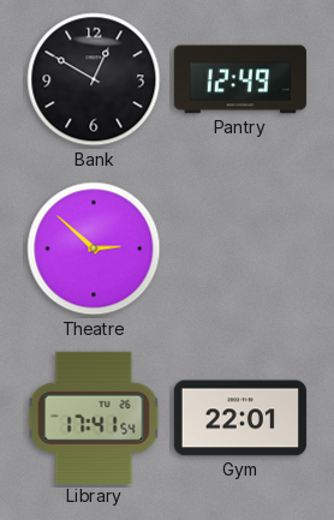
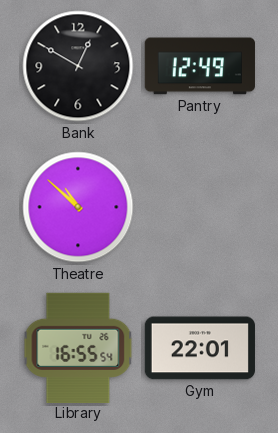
Theatre: 2:52 -> 10:52
Library: 17:41 -> 16:55
